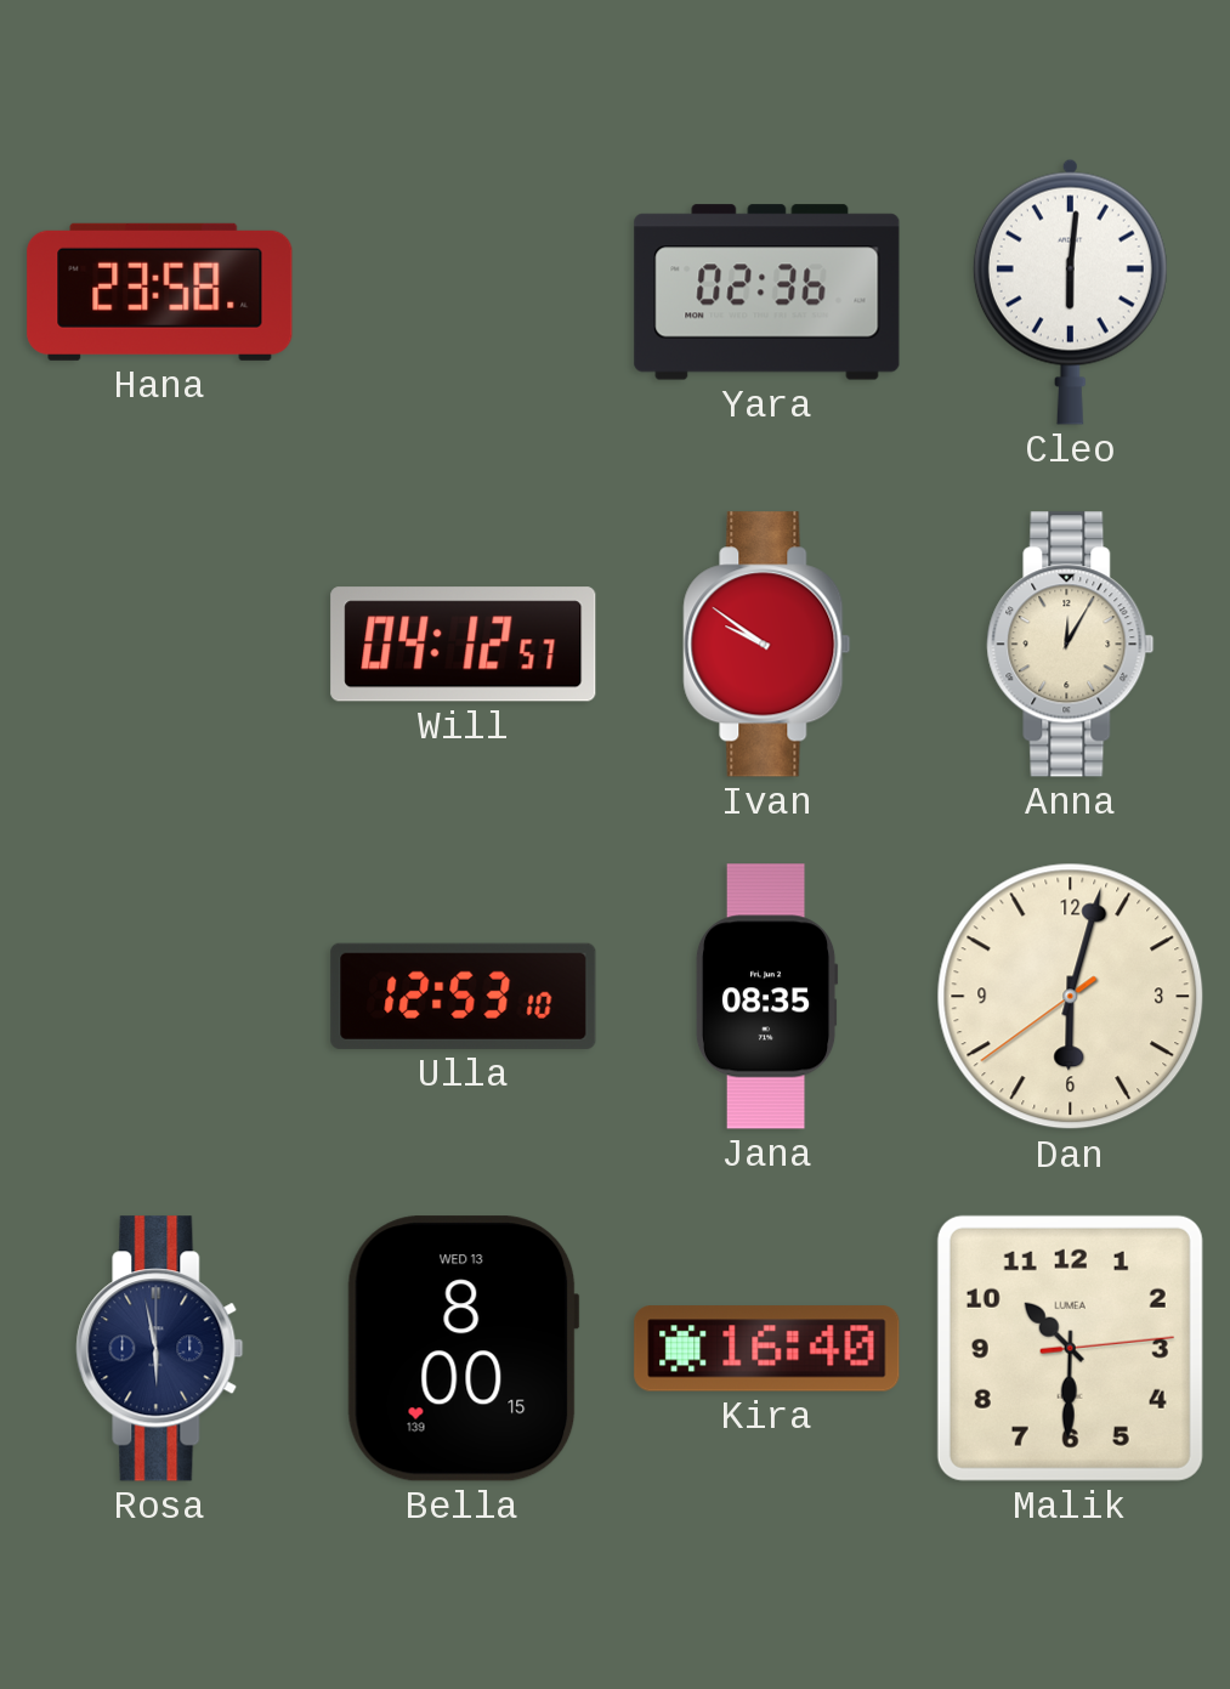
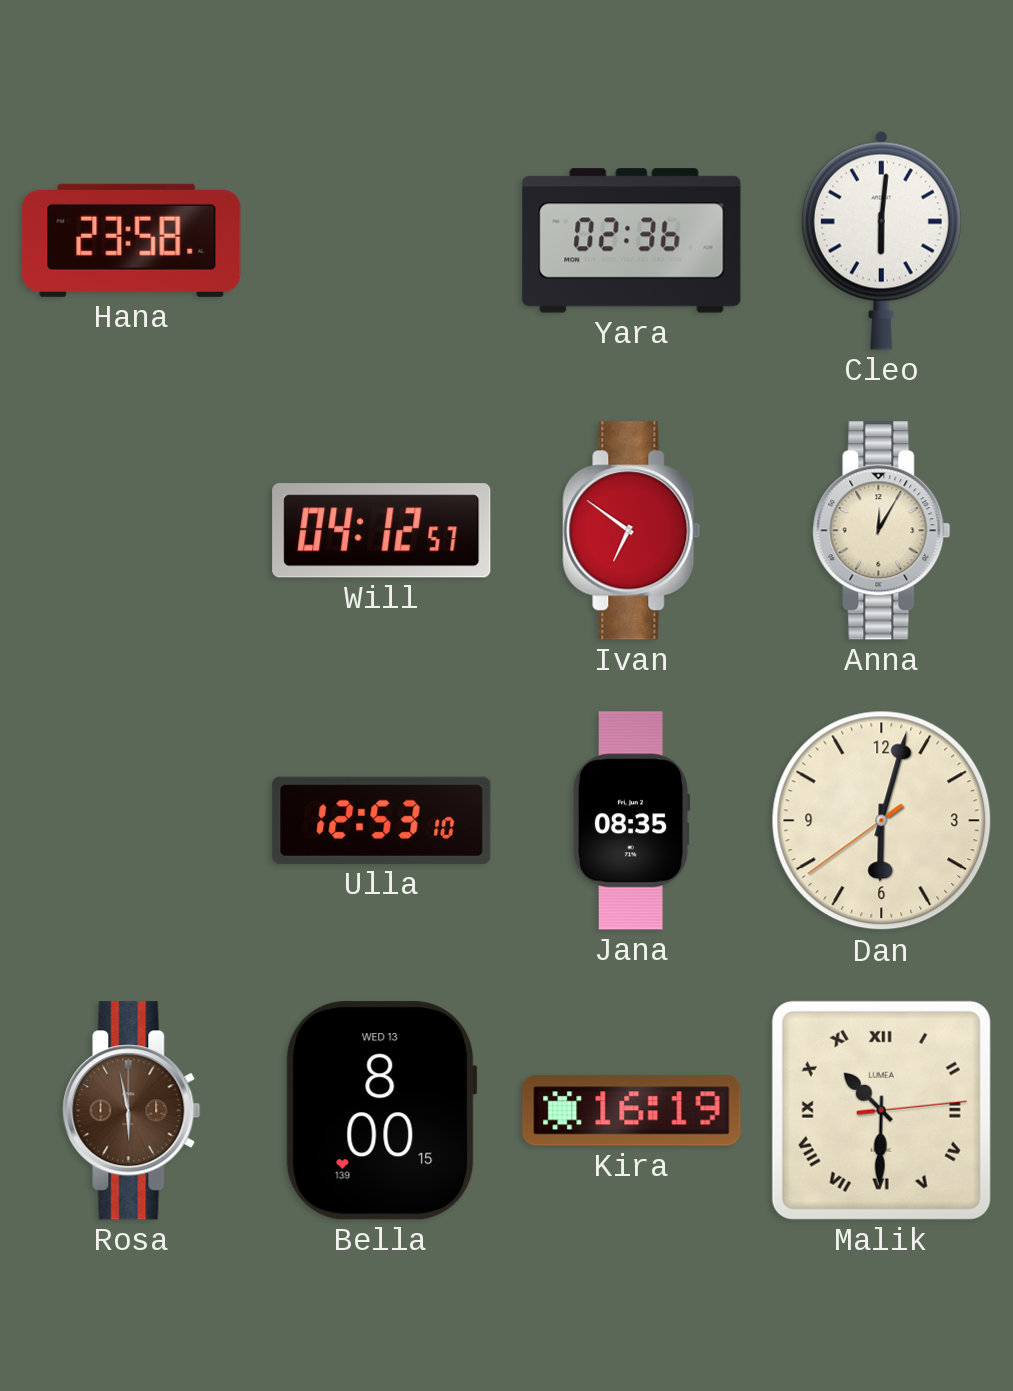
Ivan: 9:51 -> 6:51
Rosa dial: navy -> brown
Kira: 16:40 -> 16:19
Malik numerals: Arabic -> Roman
